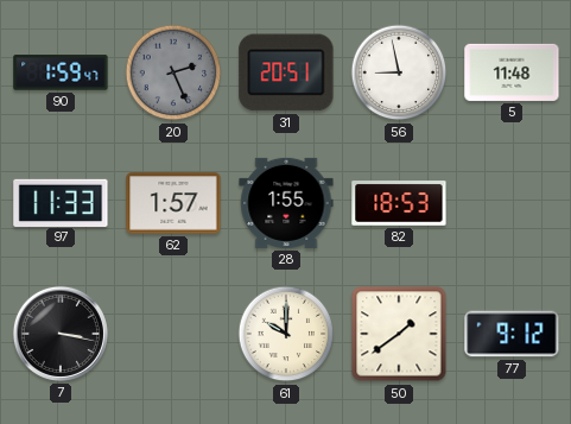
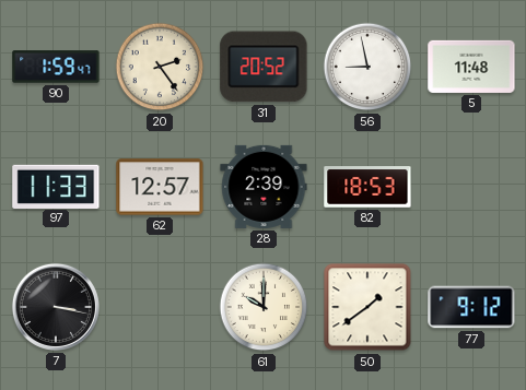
20: 2:26 -> 2:24
20 dial: grey -> cream
31: 20:51 -> 20:52
62: 1:57 -> 12:57
28: 1:55 -> 2:39
